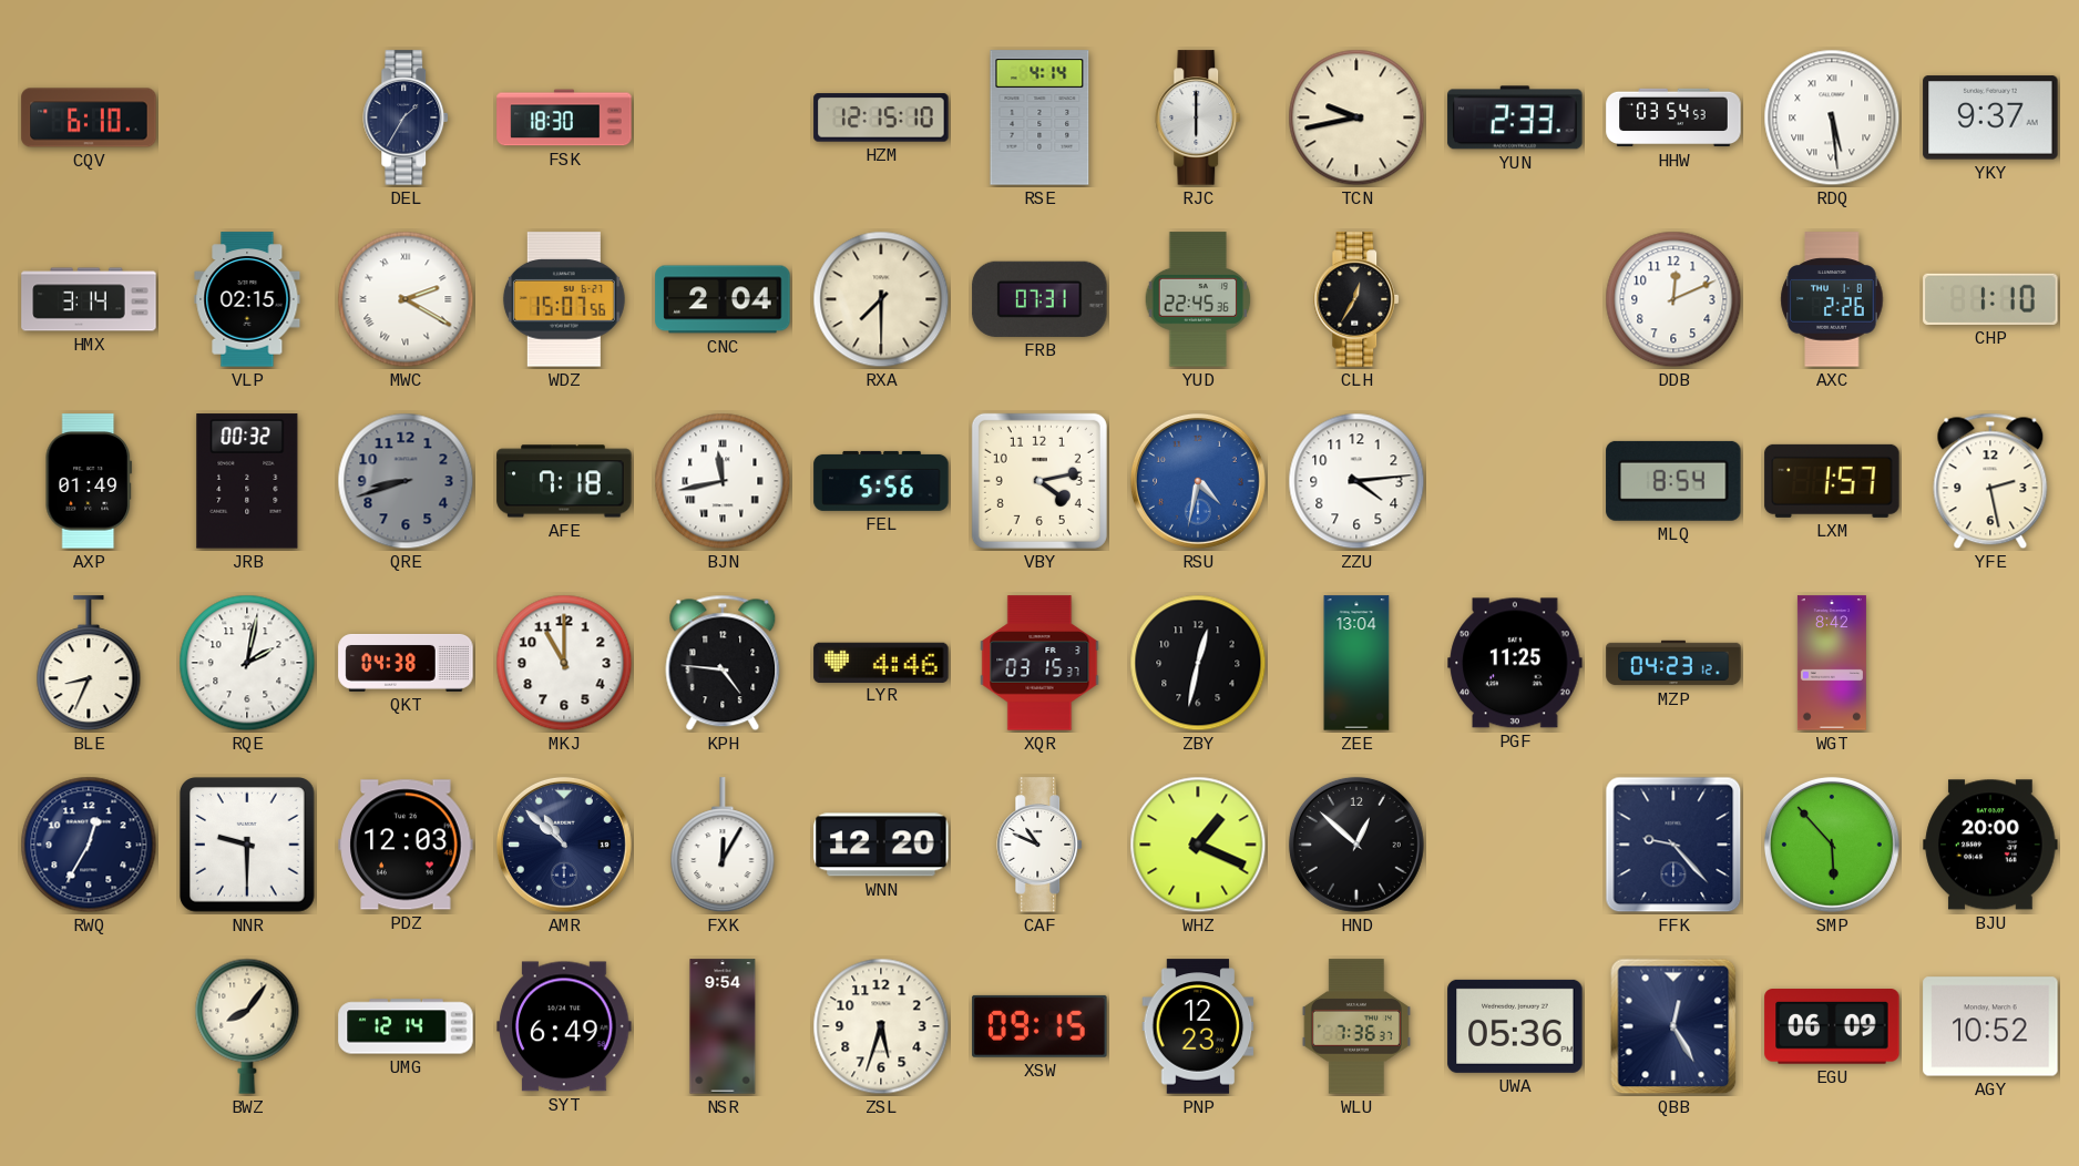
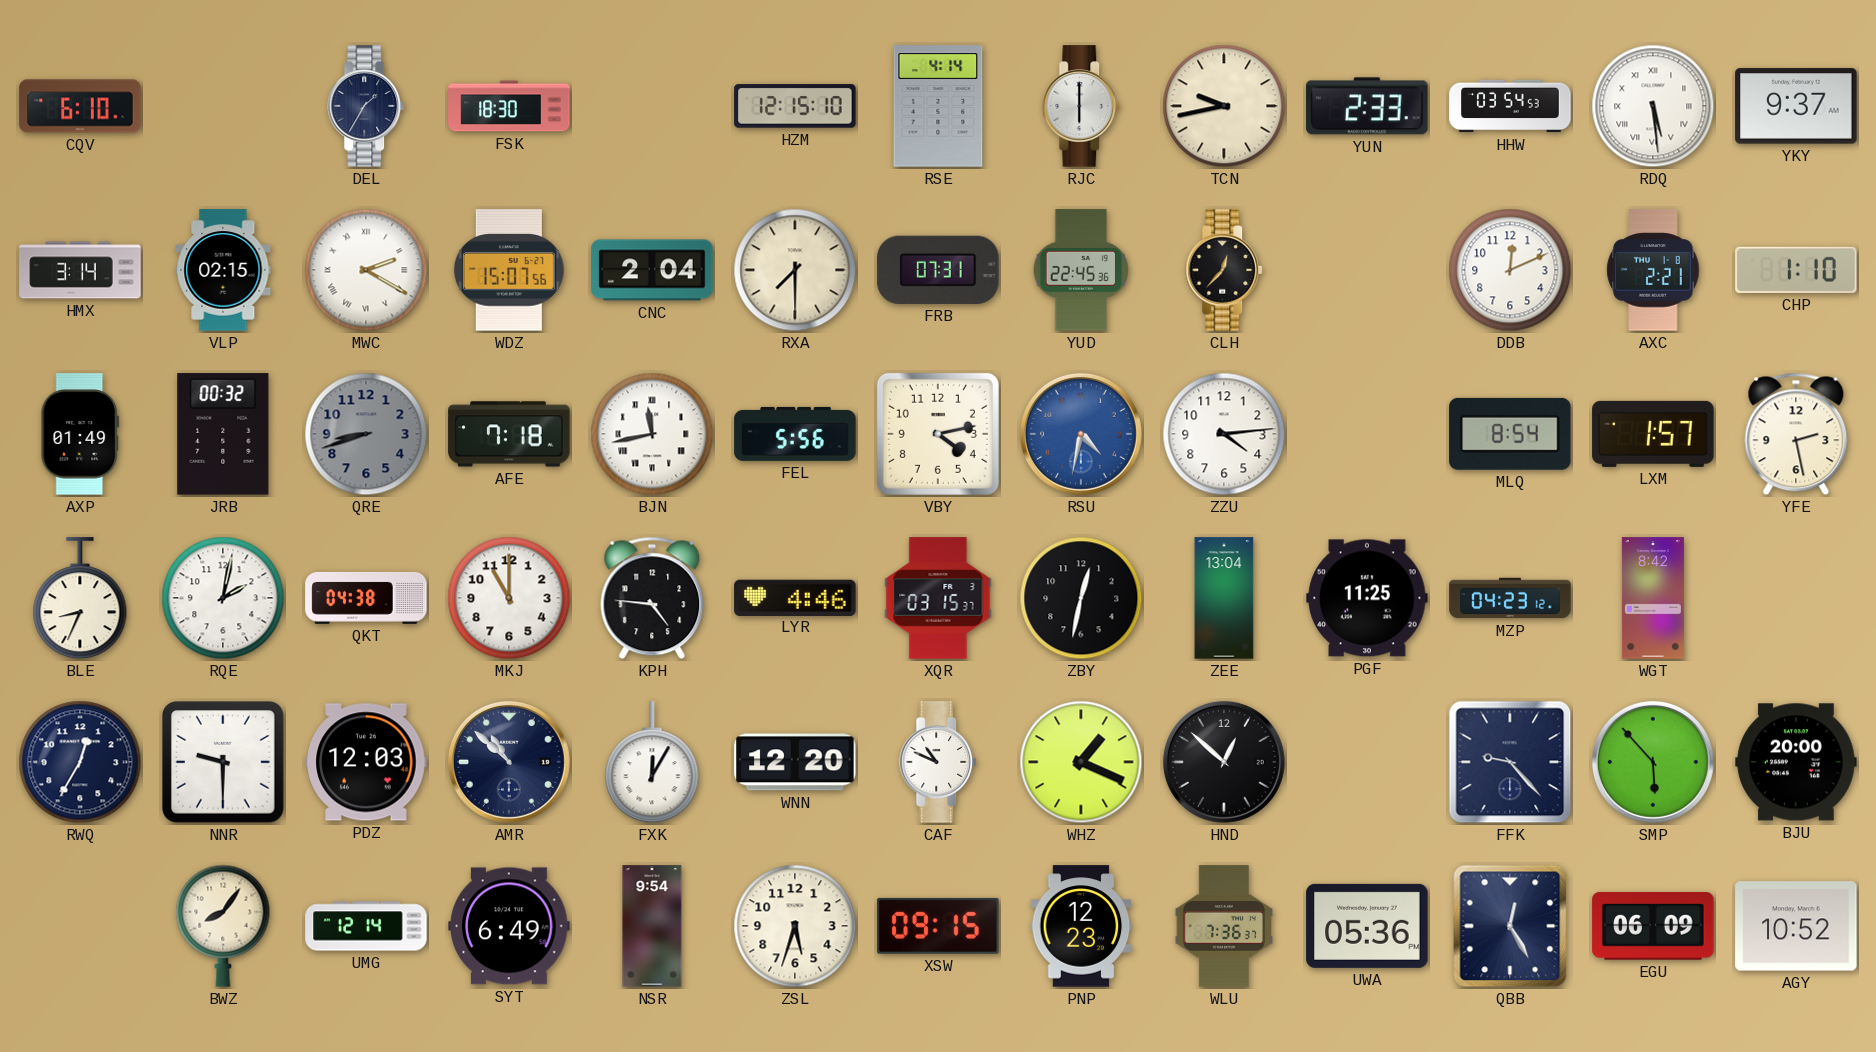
CLH: 12:35 -> 12:37
AXC: 2:26 -> 2:21
